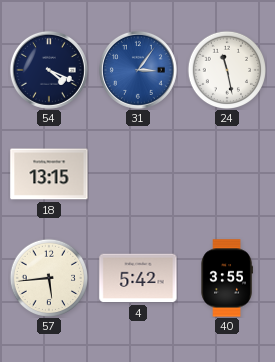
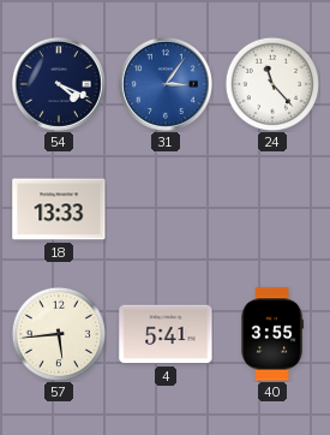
24: 11:28 -> 11:23
18: 13:15 -> 13:33
4: 5:42 -> 5:41
